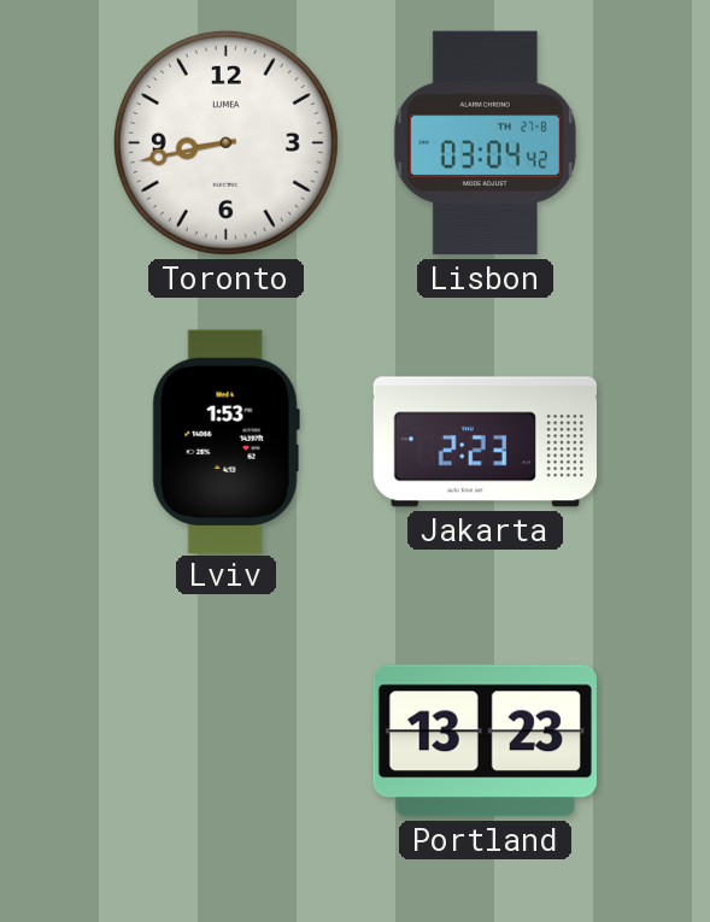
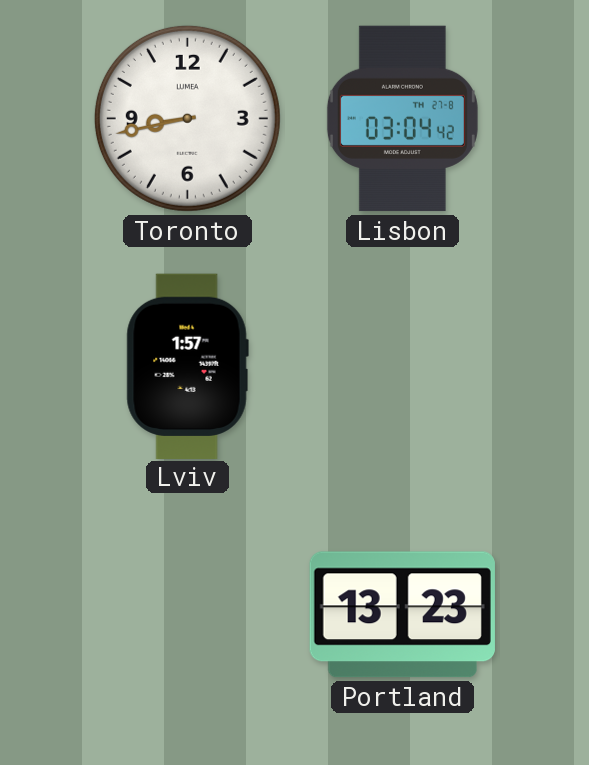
Lviv: 1:53 -> 1:57
Jakarta: 2:23 -> none
